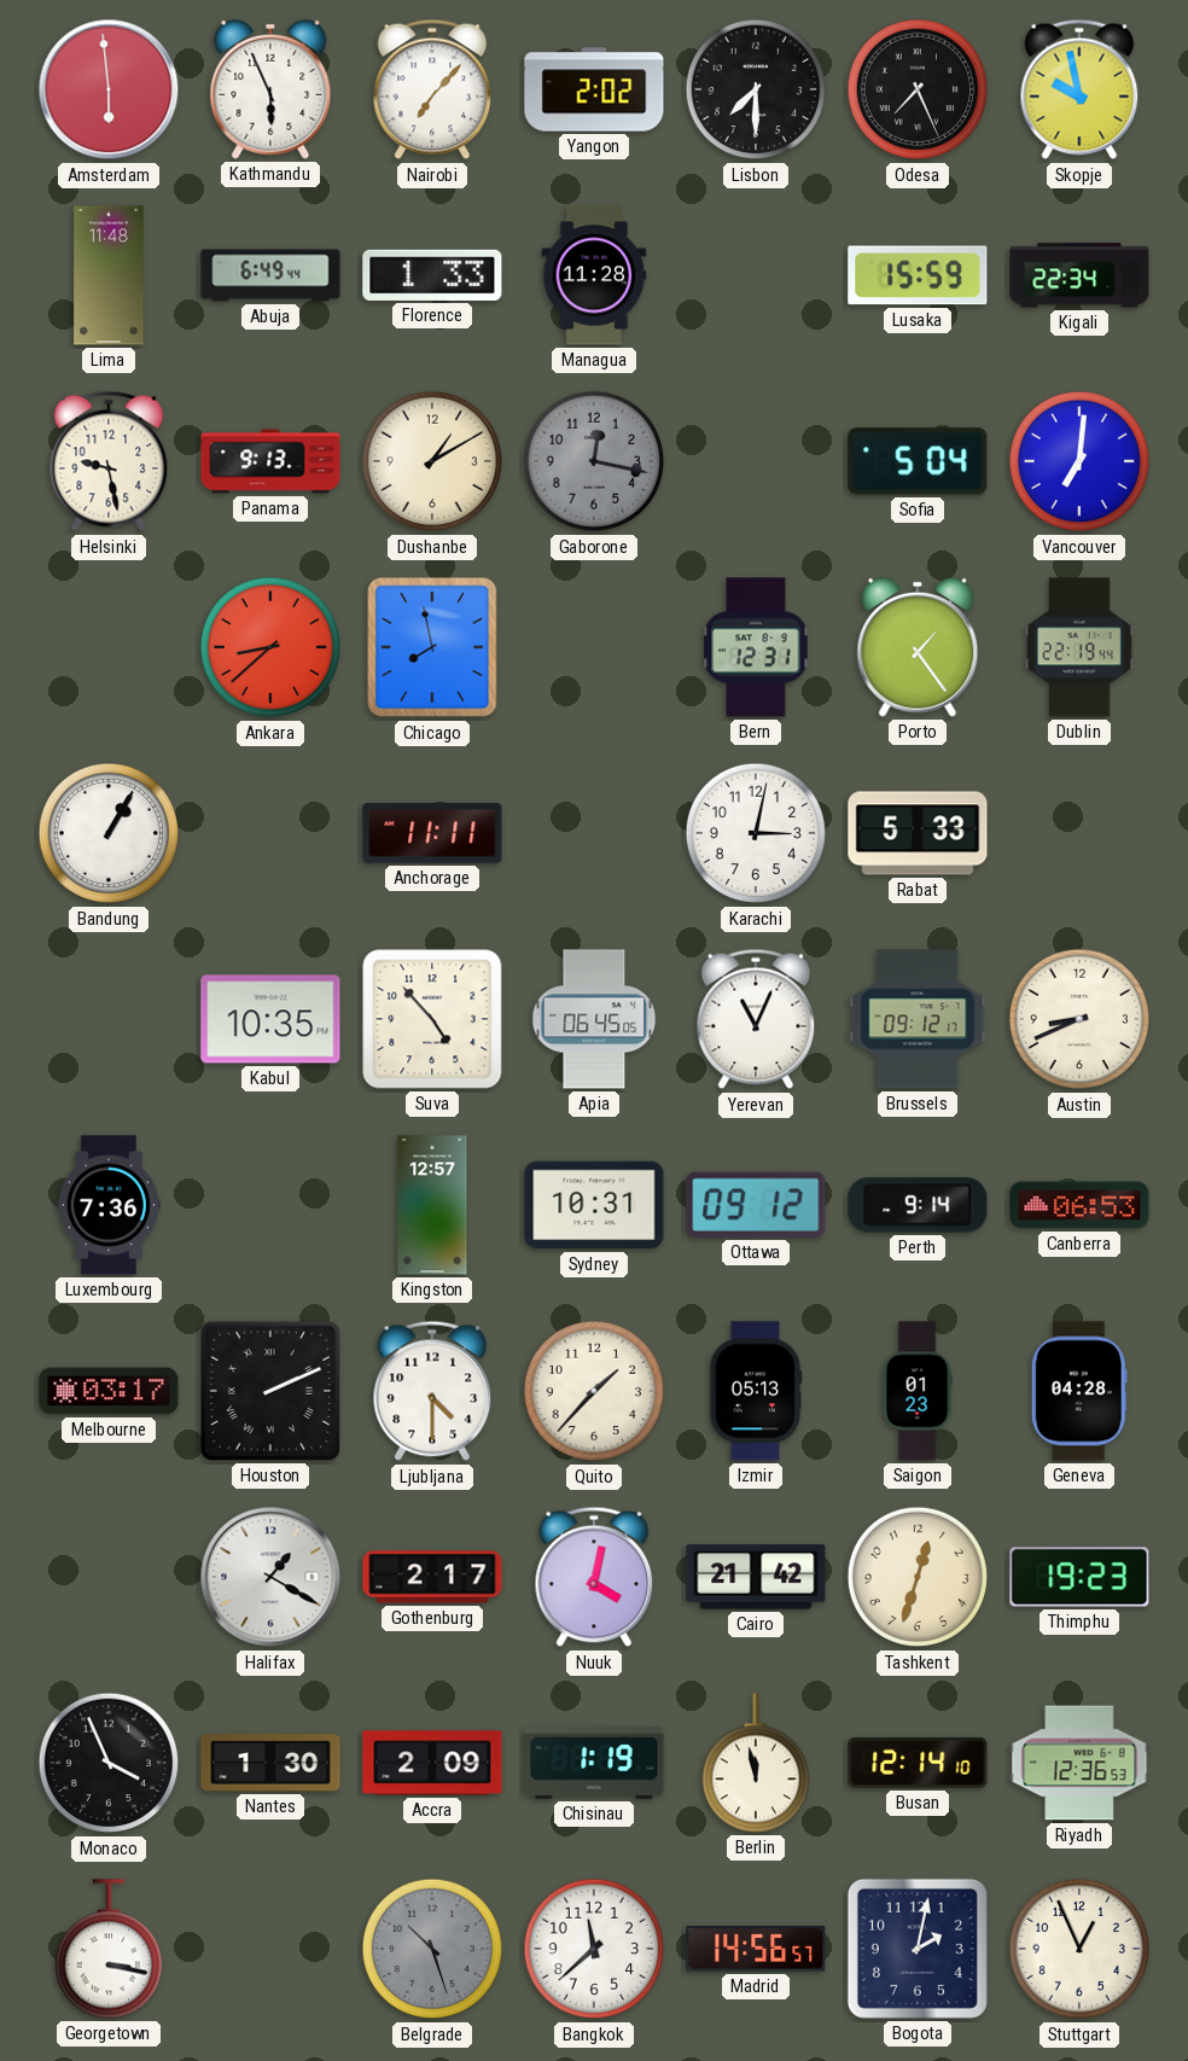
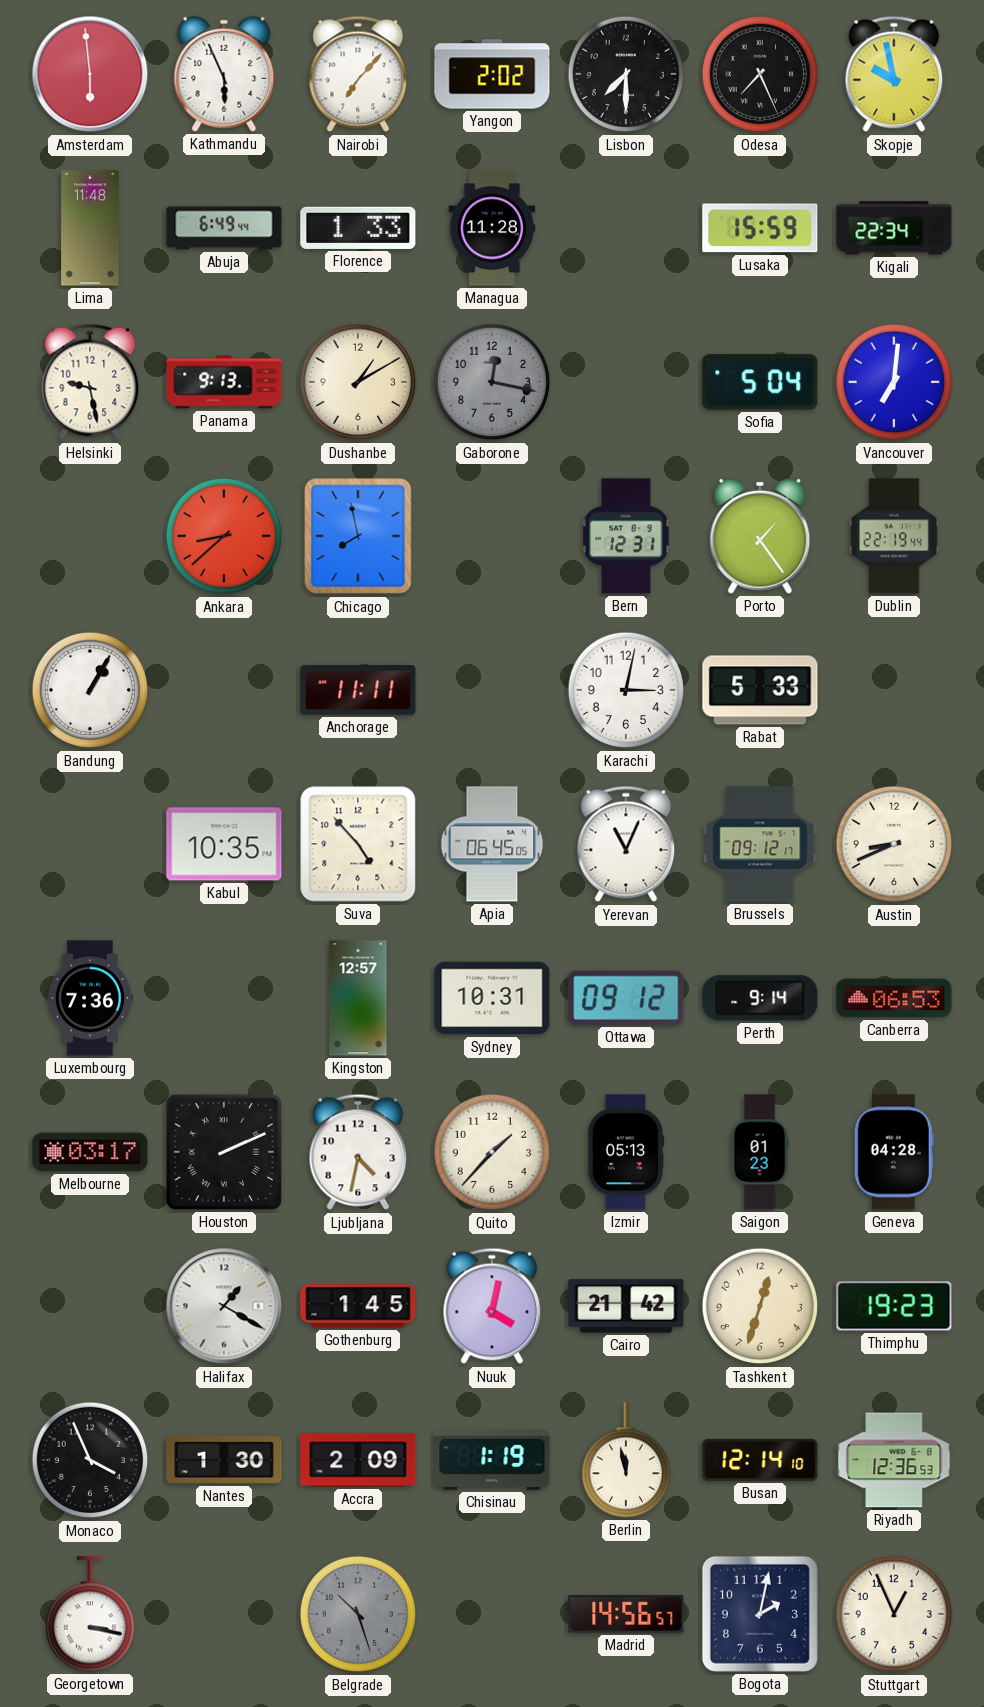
Ljubljana: 4:30 -> 4:32
Gothenburg: 2:17 -> 1:45
Bangkok: 11:38 -> none
